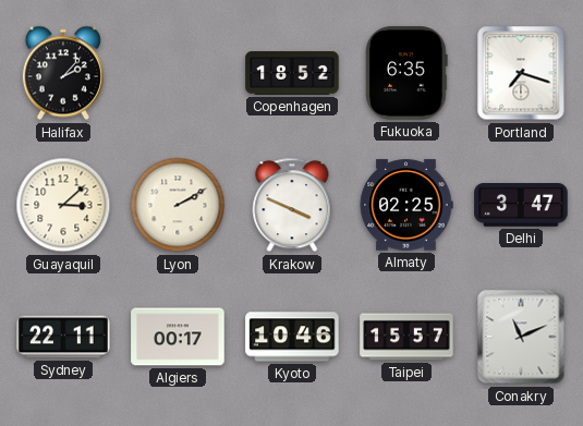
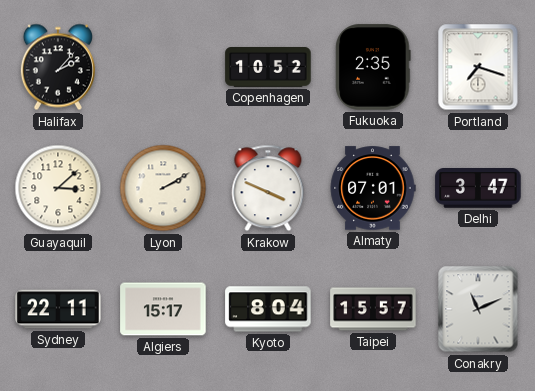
Copenhagen: 18:52 -> 10:52
Fukuoka: 6:35 -> 2:35
Almaty: 02:25 -> 07:01
Algiers: 00:17 -> 15:17
Kyoto: 10:46 -> 8:04
